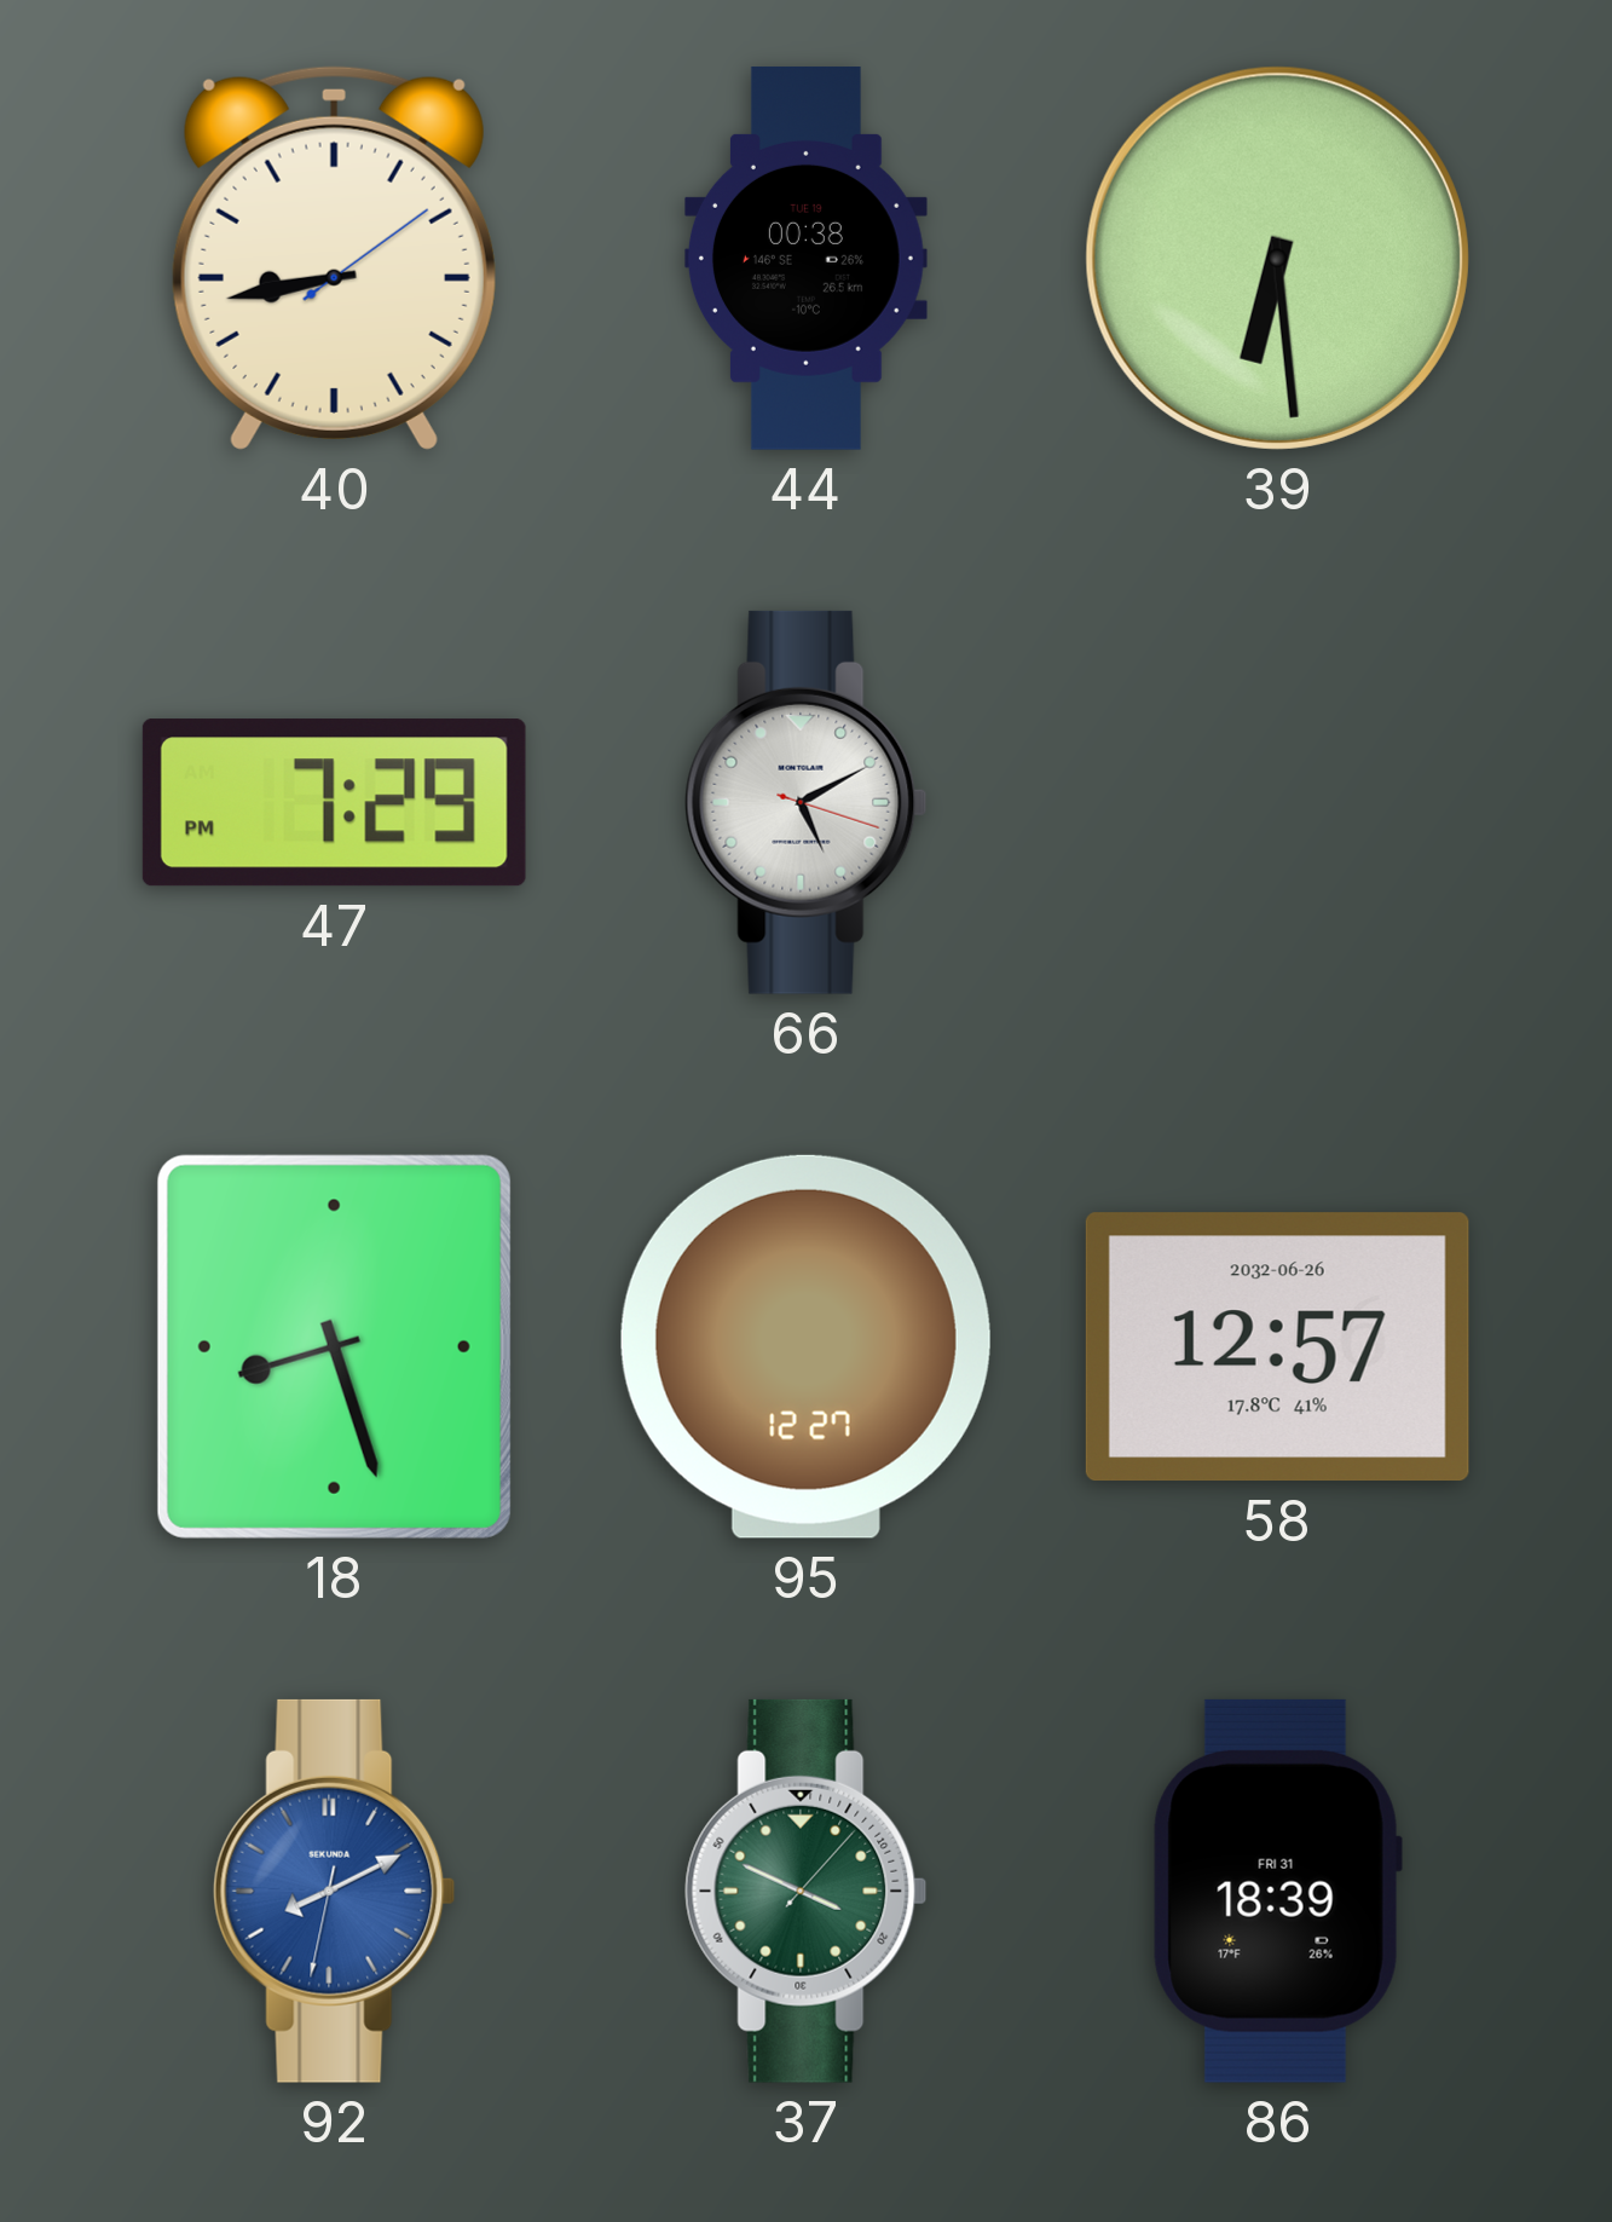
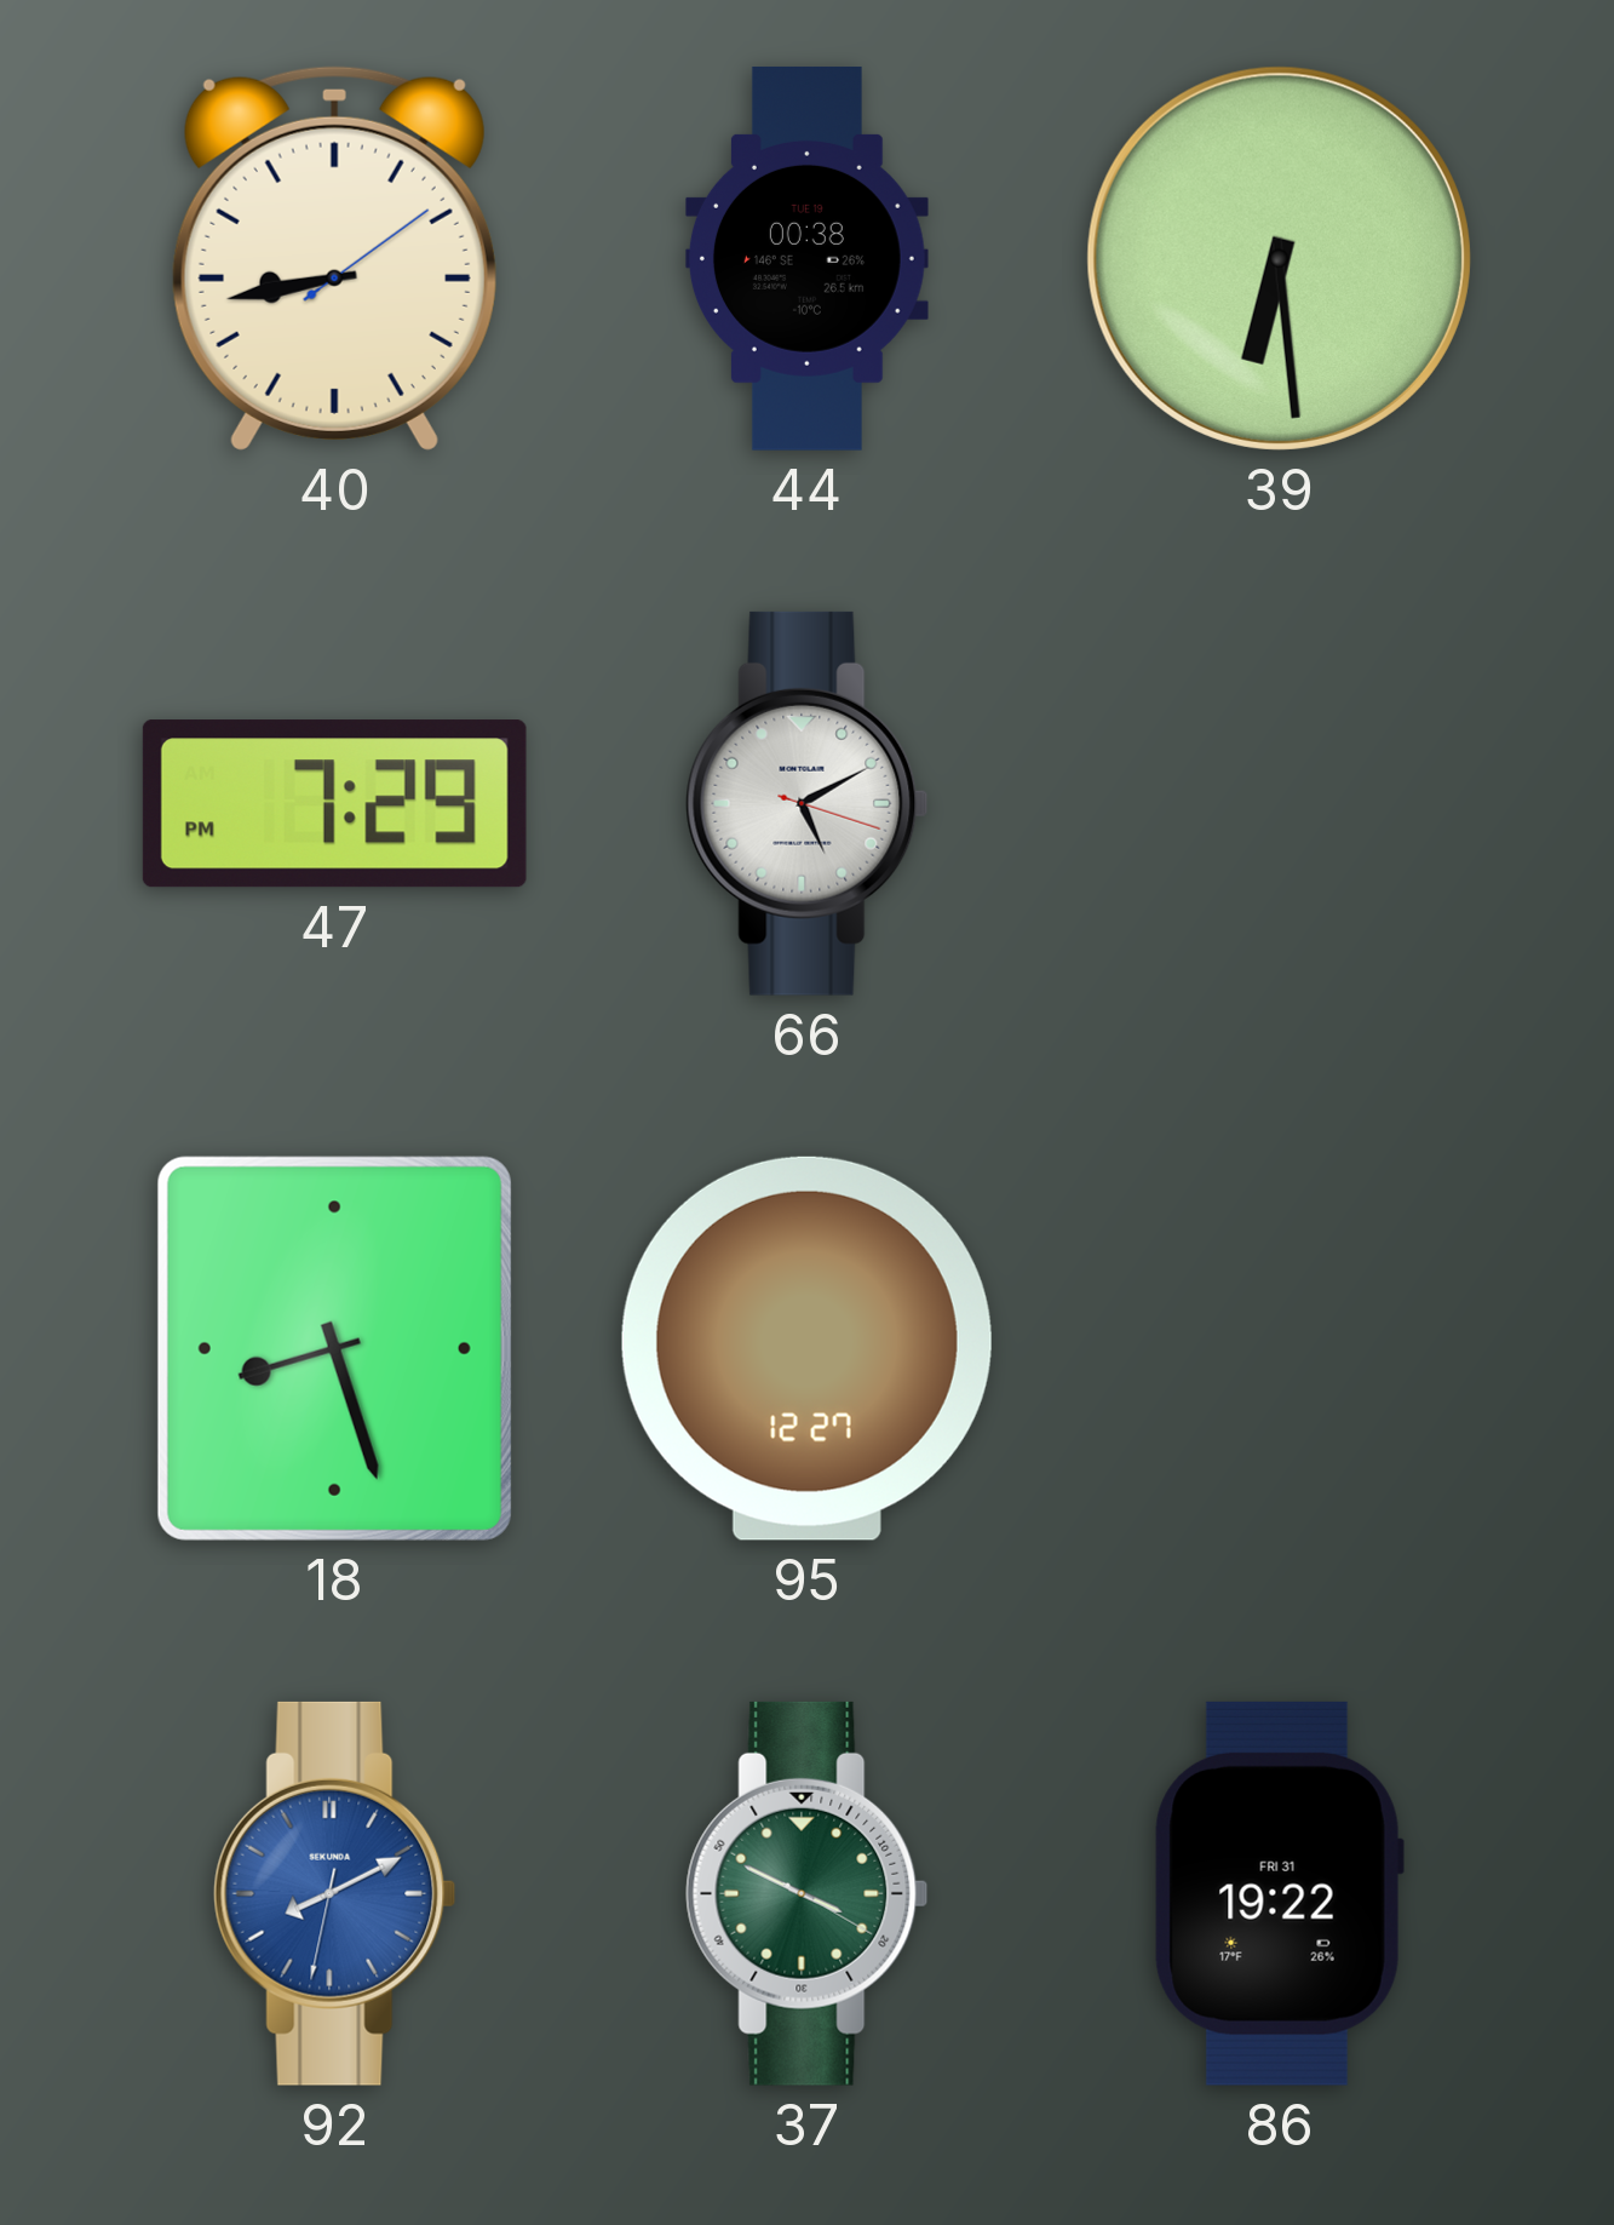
58: 12:57 -> none
37: 3:49:07 -> 3:49:20
86: 18:39 -> 19:22
